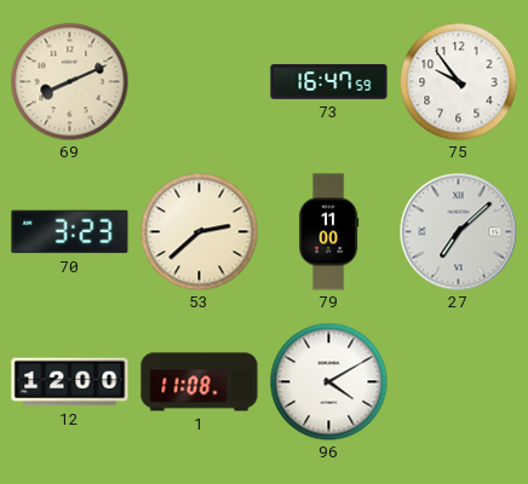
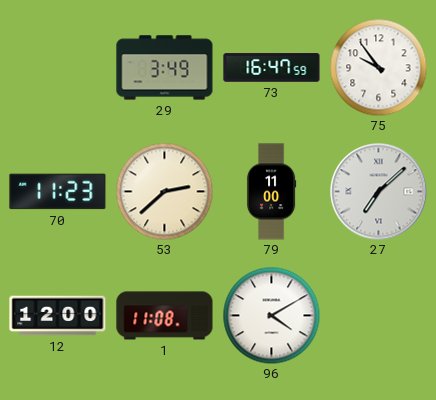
69: 8:11 -> none
29: none -> 3:49
70: 3:23 -> 11:23
